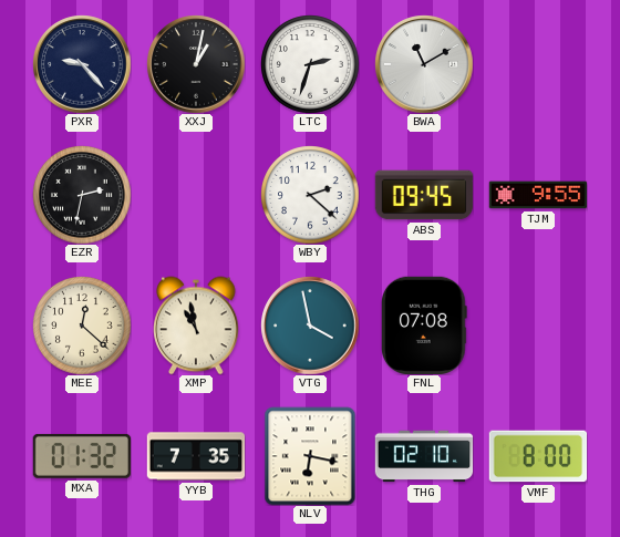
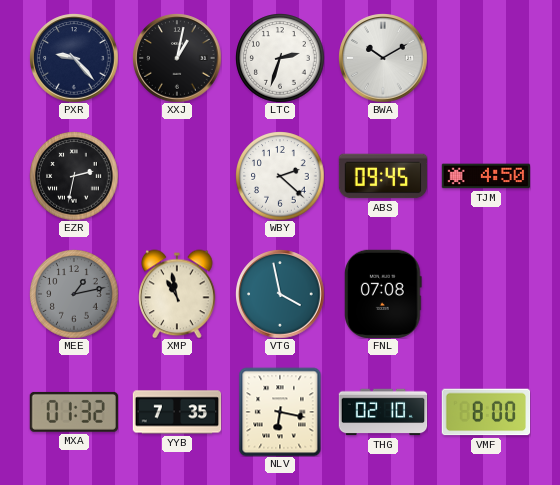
BWA: 11:10 -> 10:10
TJM: 9:55 -> 4:50
MEE: 12:22 -> 1:13
MEE dial: cream -> grey
